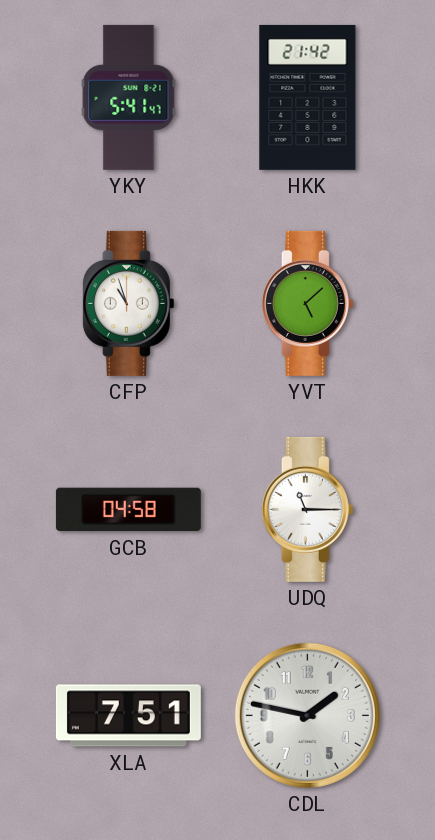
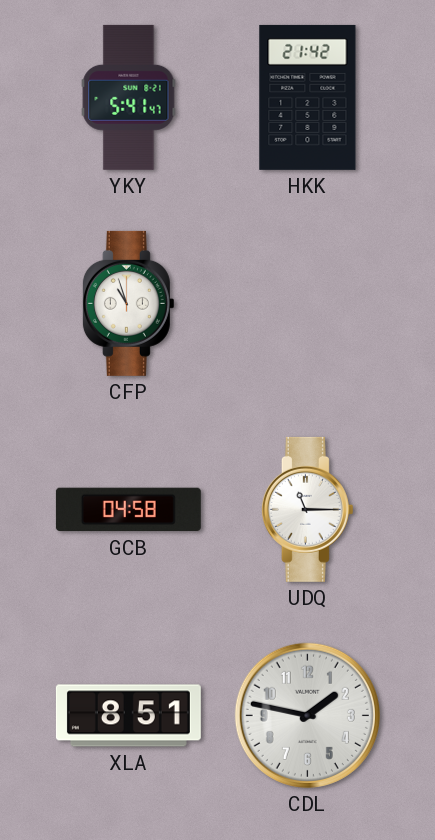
YVT: 5:08 -> none
XLA: 7:51 -> 8:51
